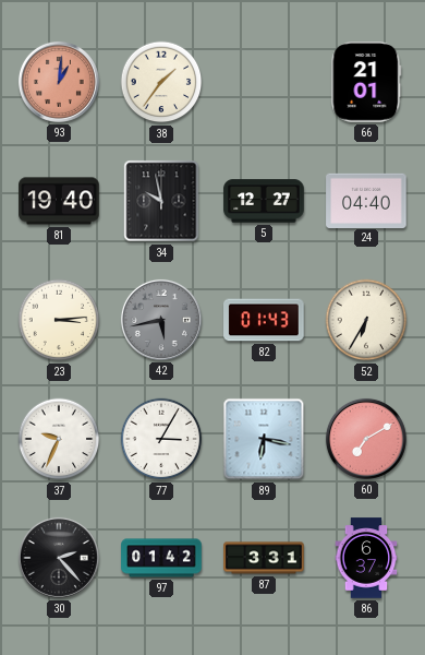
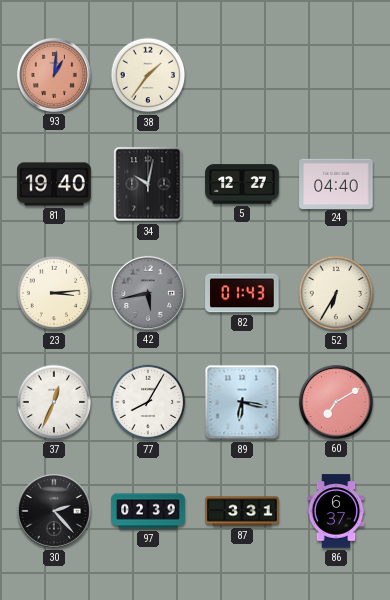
66: 21:01 -> none
34: 9:58 -> 10:02
37: 9:34 -> 12:34
77: 3:05 -> 8:05
97: 01:42 -> 02:39
